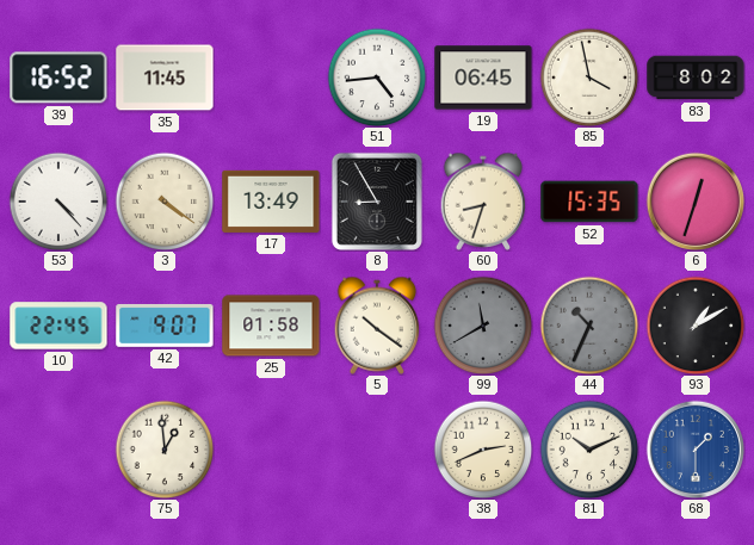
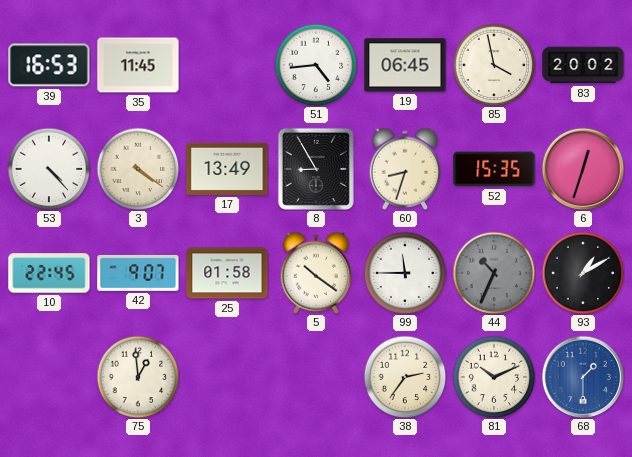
39: 16:52 -> 16:53
83: 8:02 -> 20:02
99: 11:40 -> 11:45
99 dial: grey -> white
38: 2:41 -> 2:36
